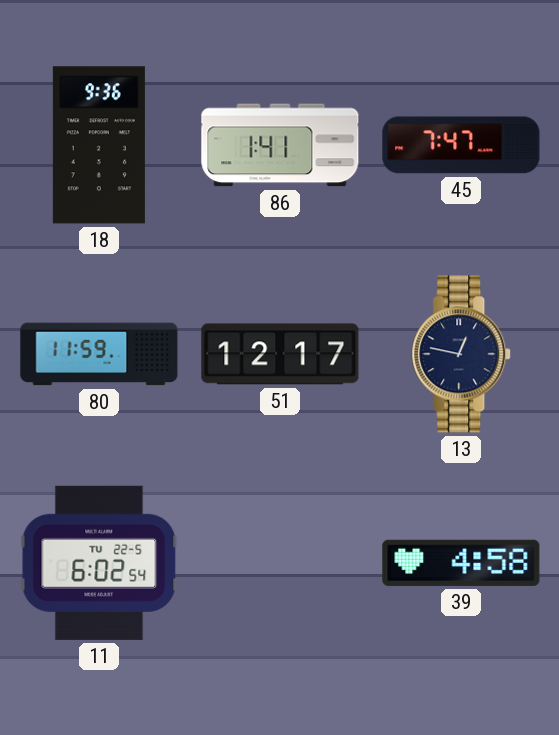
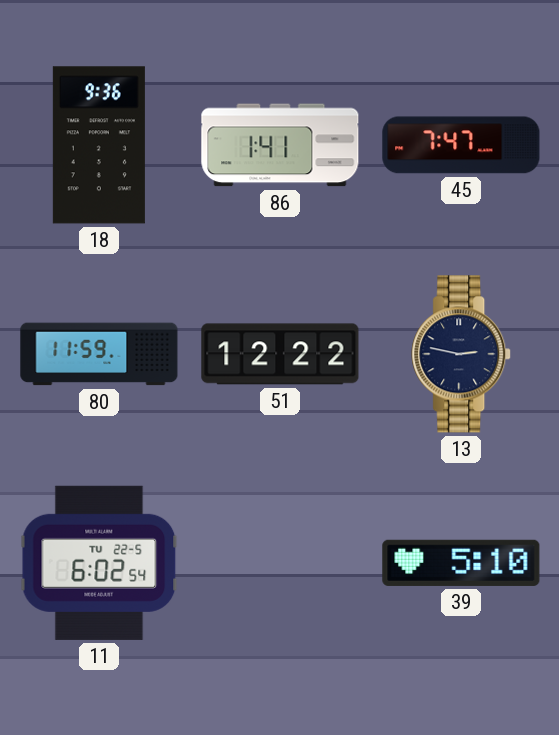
51: 12:17 -> 12:22
13: 12:47 -> 2:47
39: 4:58 -> 5:10
